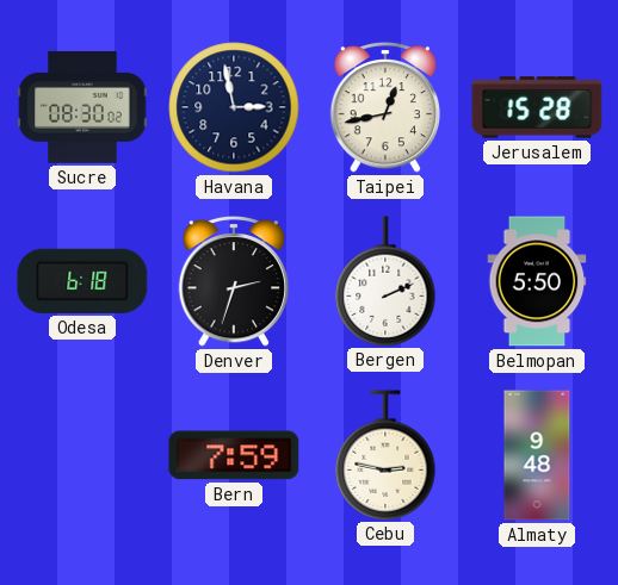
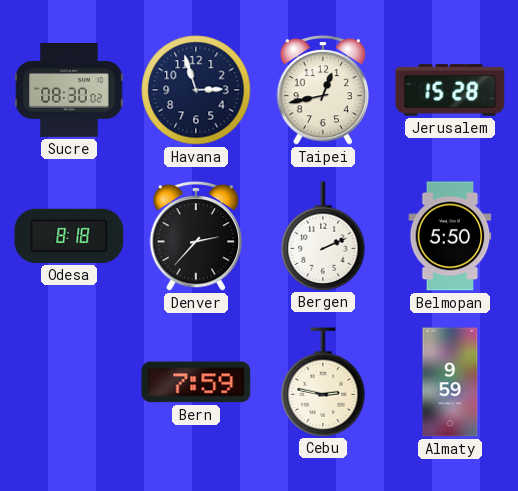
Havana: 2:58 -> 2:57
Odesa: 6:18 -> 8:18
Denver: 2:33 -> 2:37
Almaty: 9:48 -> 9:59
